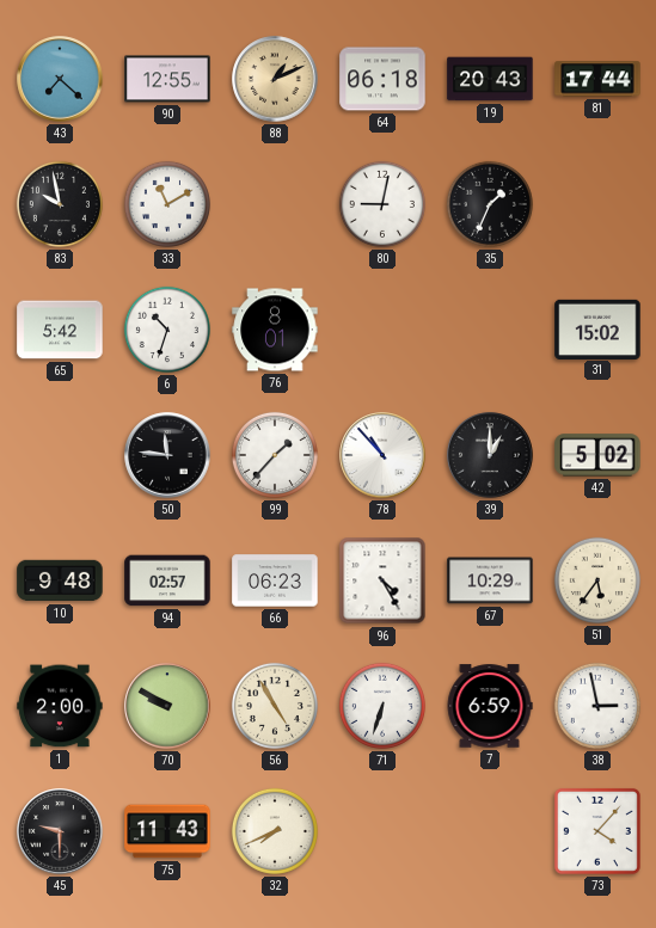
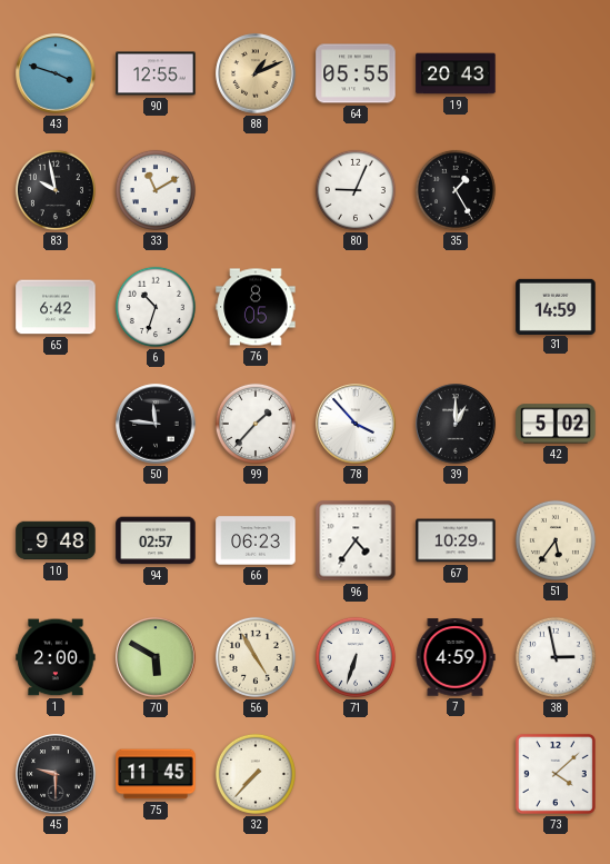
43: 7:22 -> 3:48
64: 06:18 -> 05:55
81: 17:44 -> none
80: 9:02 -> 9:04
35: 1:34 -> 1:25
65: 5:42 -> 6:42
76: 8:01 -> 8:05
31: 15:02 -> 14:59
78: 10:53 -> 3:53
96: 4:25 -> 4:36
70: 9:50 -> 5:50
7: 6:59 -> 4:59
75: 11:43 -> 11:45
32: 7:41 -> 7:37
73: 4:07 -> 4:08
